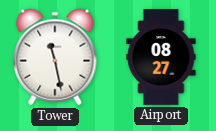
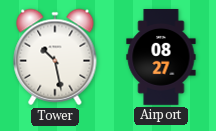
Tower: 11:28 -> 10:28
